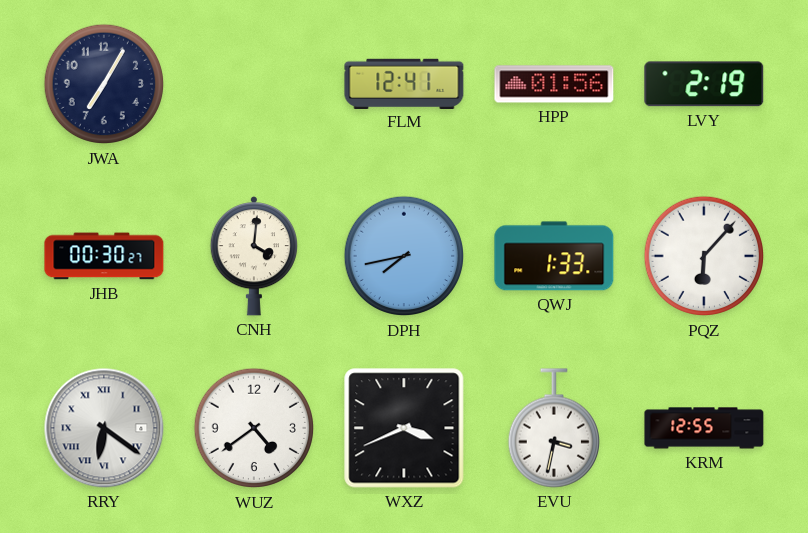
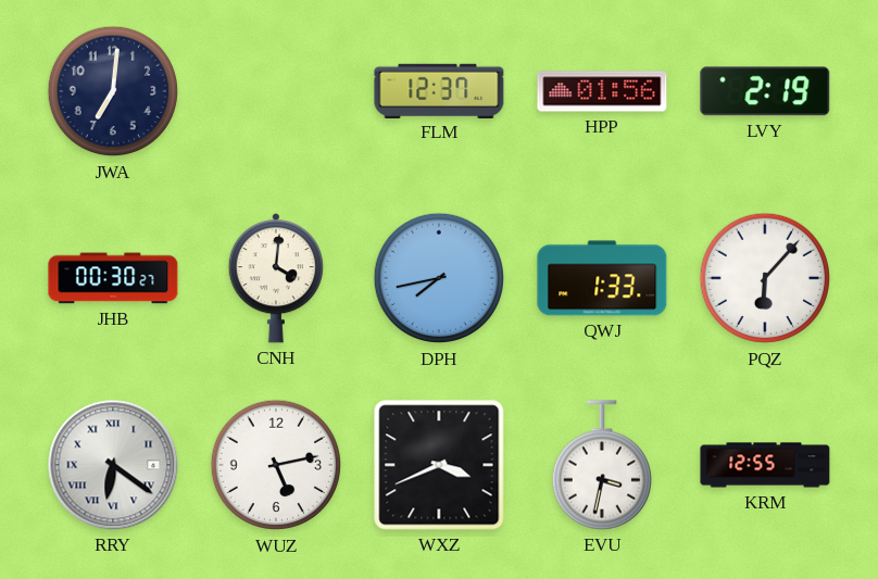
JWA: 7:05 -> 7:01
FLM: 12:41 -> 12:37
WUZ: 4:39 -> 5:13
